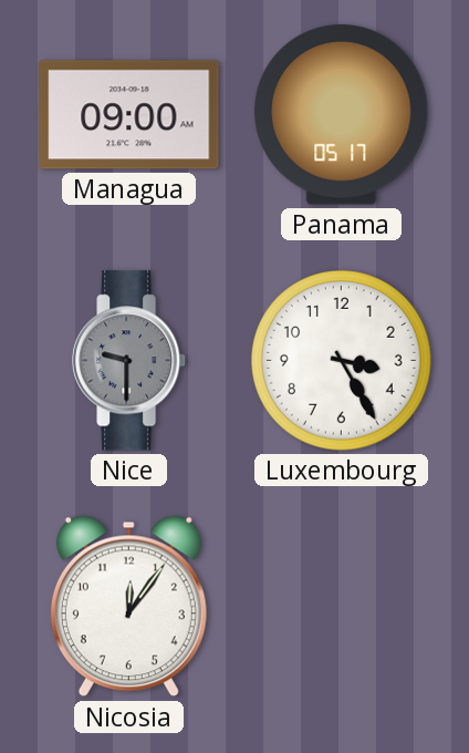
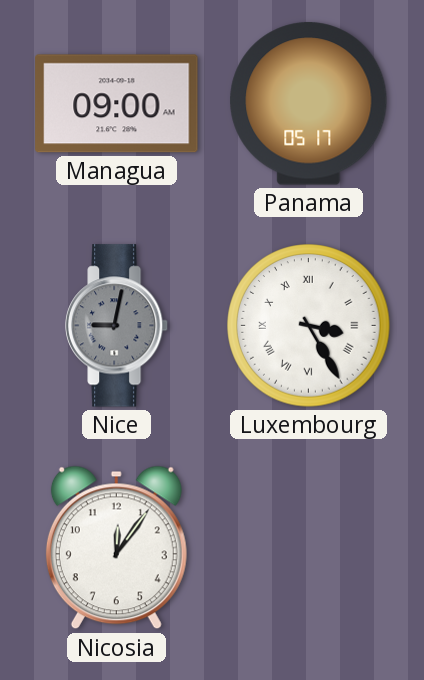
Nice: 9:30 -> 9:02
Luxembourg numerals: Arabic -> Roman
